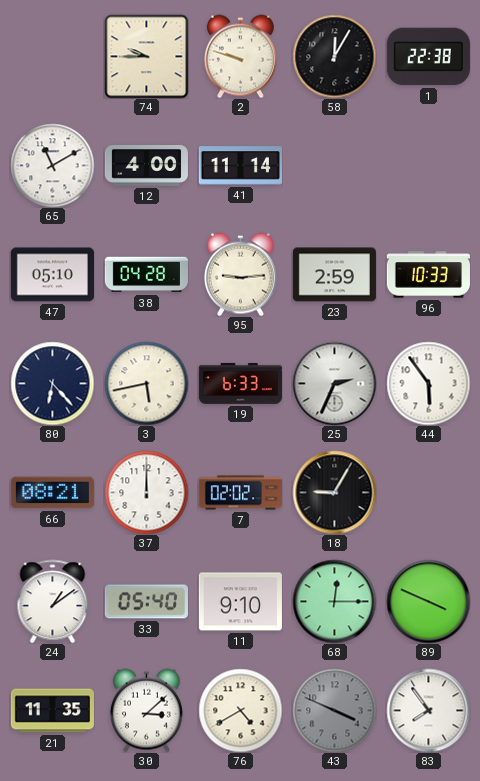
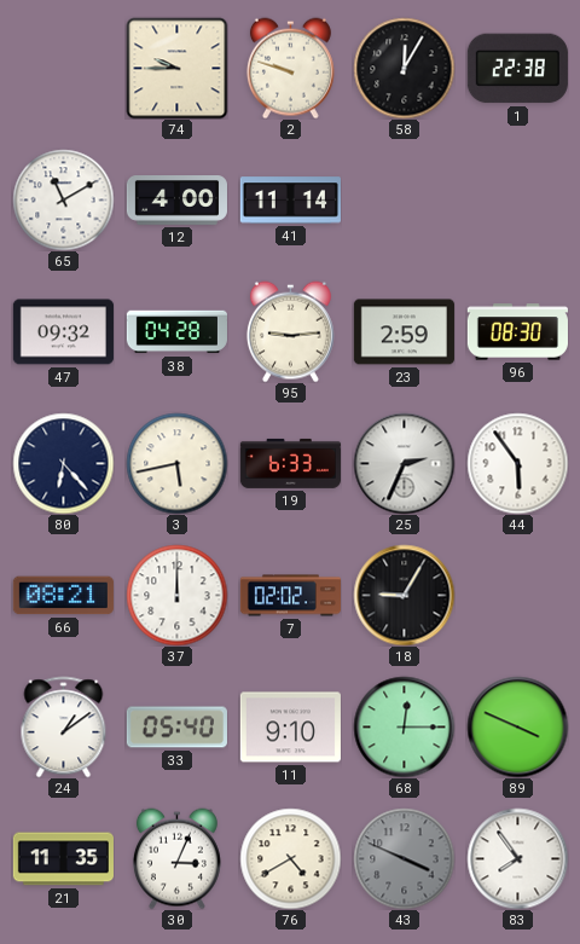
47: 05:10 -> 09:32
96: 10:33 -> 08:30
30: 3:08 -> 3:04
